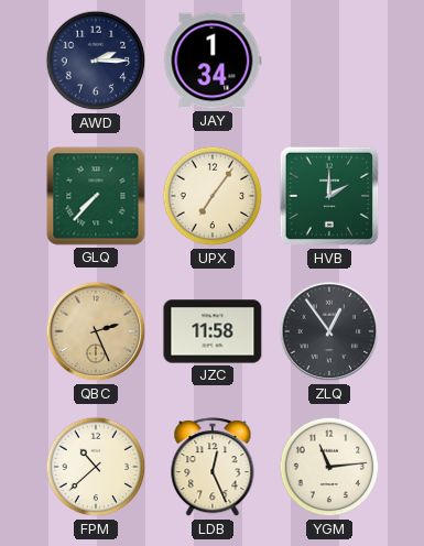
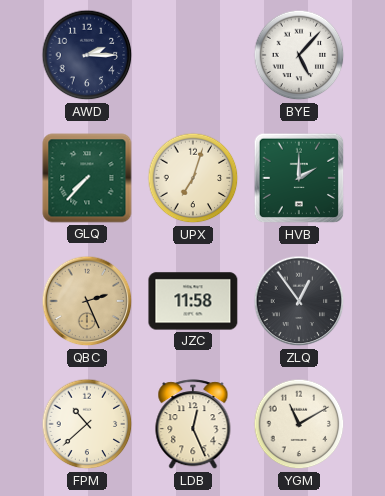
JAY: 1:34 -> none
BYE: none -> 5:07
UPX: 7:06 -> 7:03
YGM: 11:14 -> 11:10
